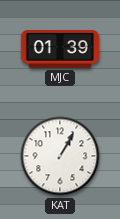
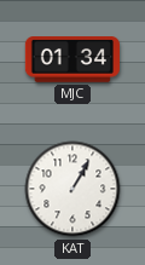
MJC: 01:39 -> 01:34
